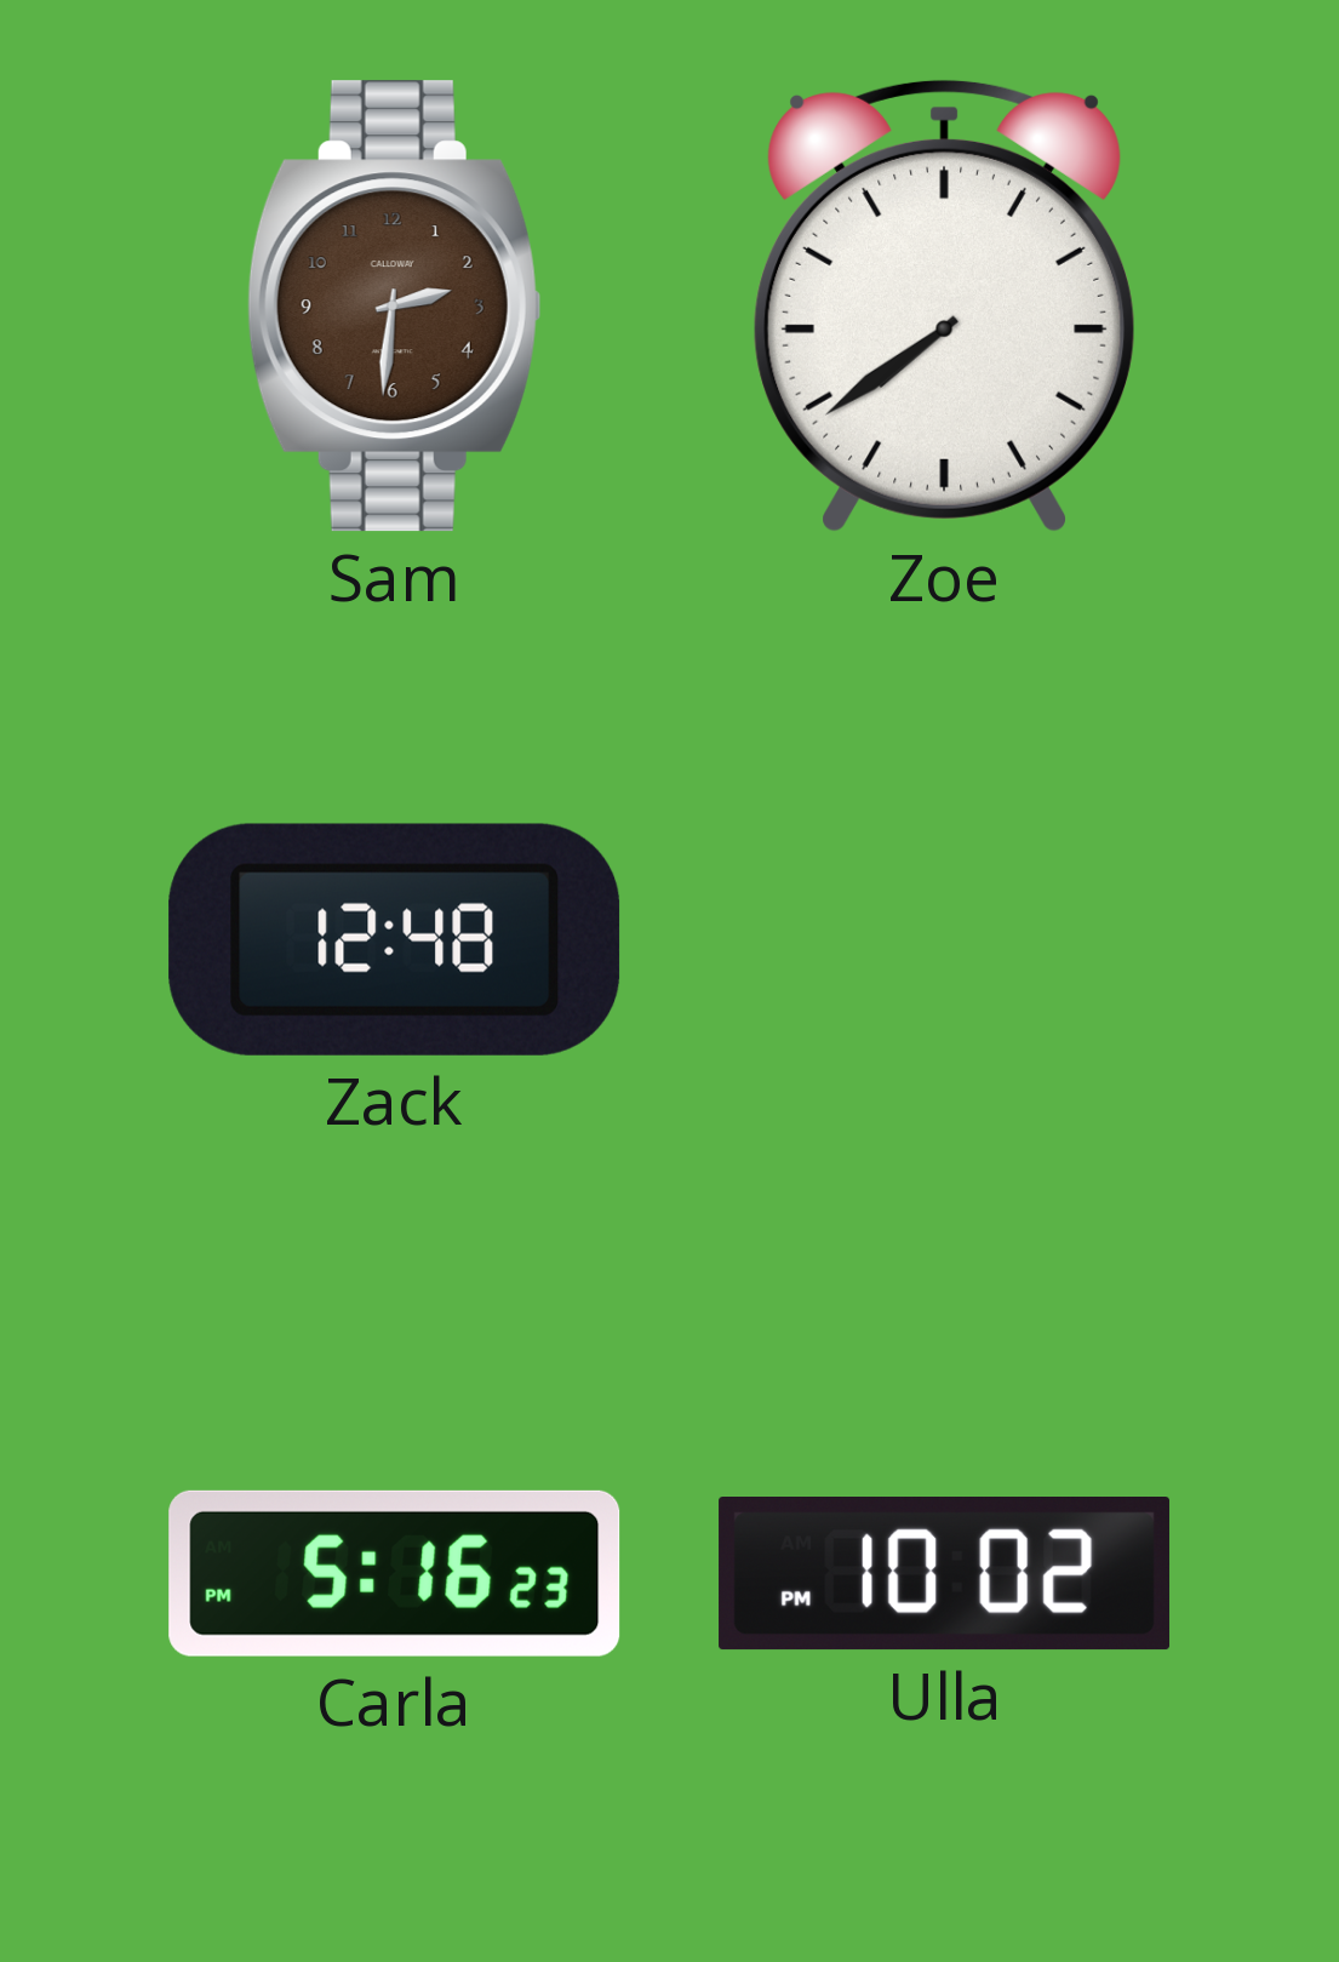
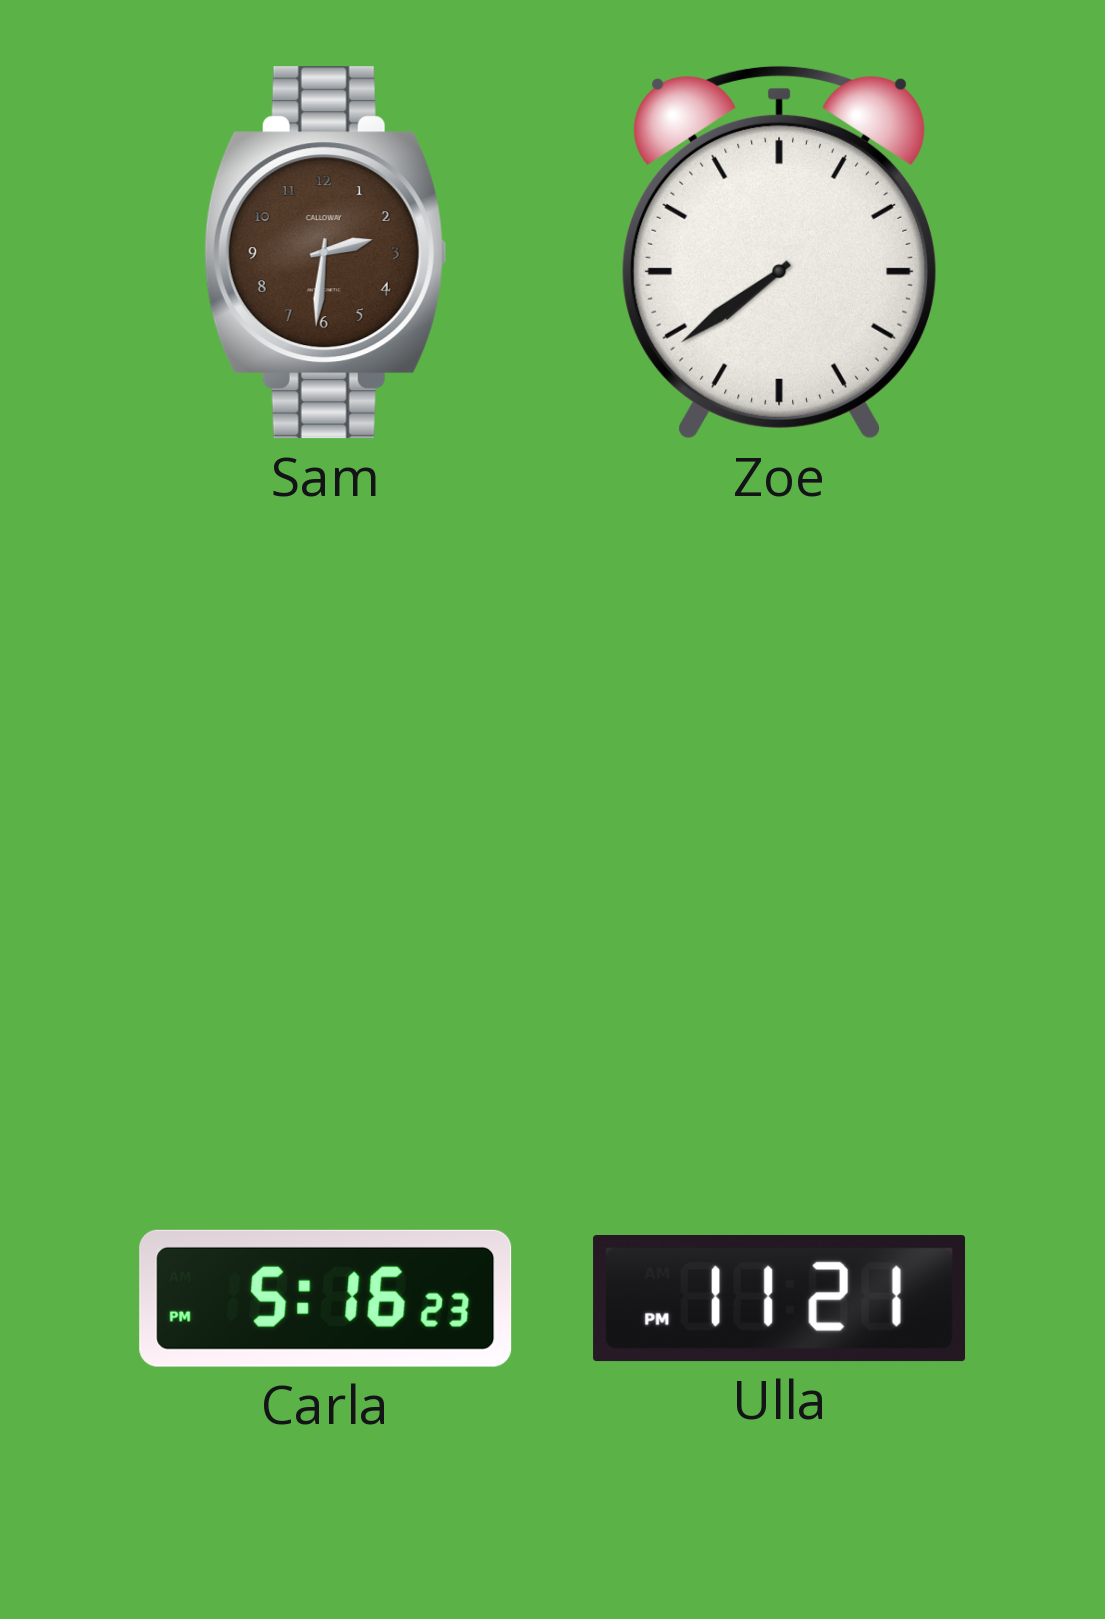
Zack: 12:48 -> none
Ulla: 10:02 -> 11:21
